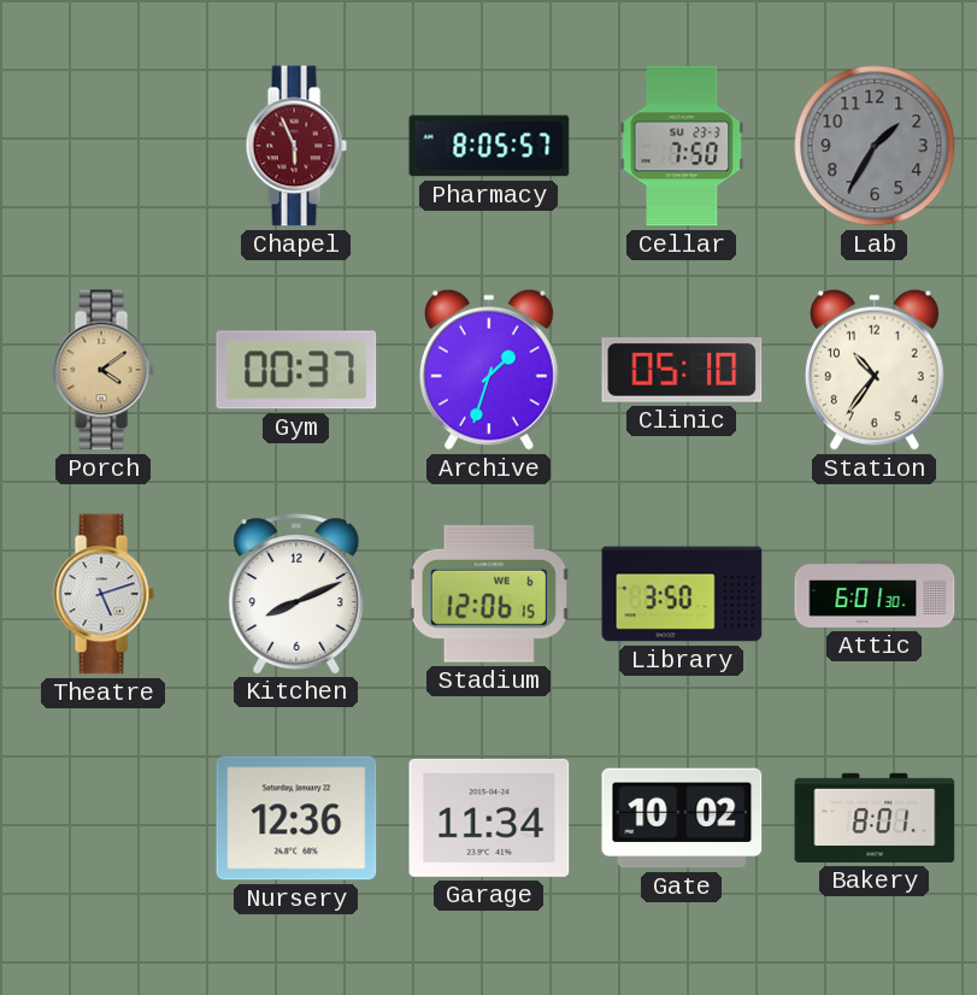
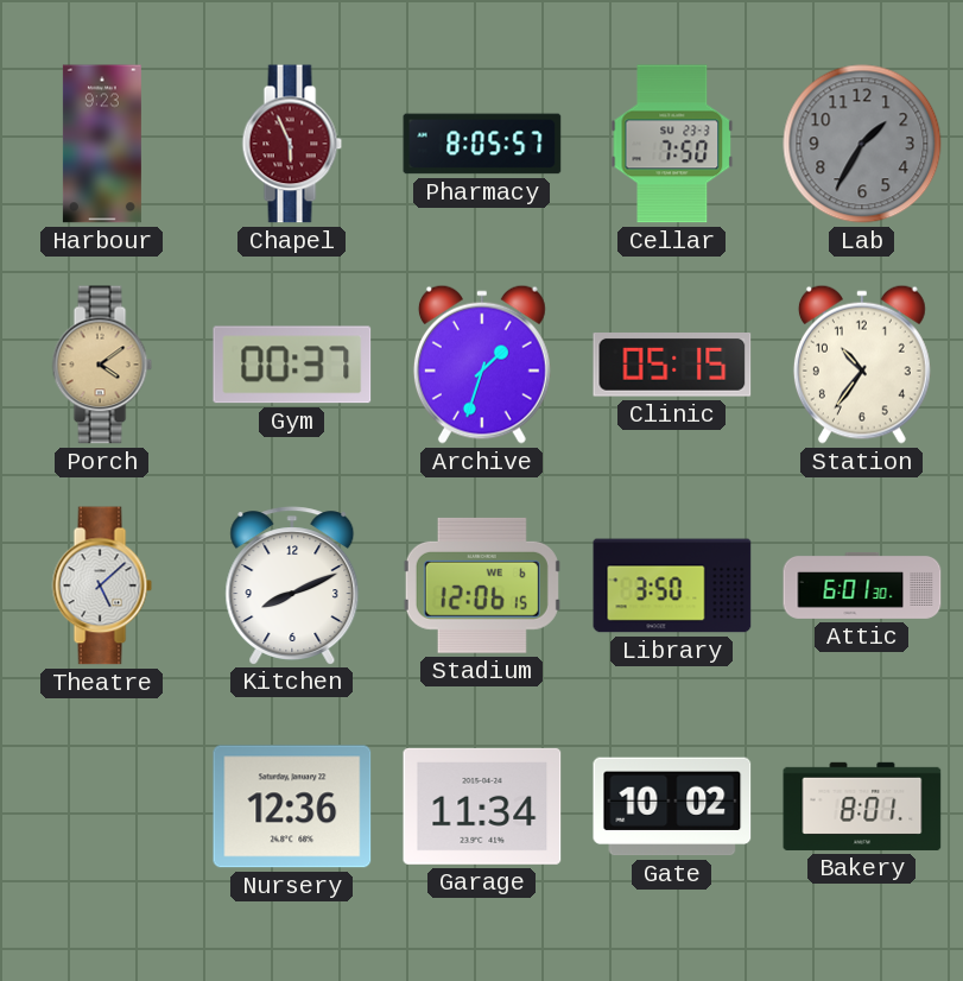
Harbour: none -> 9:23
Clinic: 05:10 -> 05:15
Theatre: 5:12 -> 5:08
